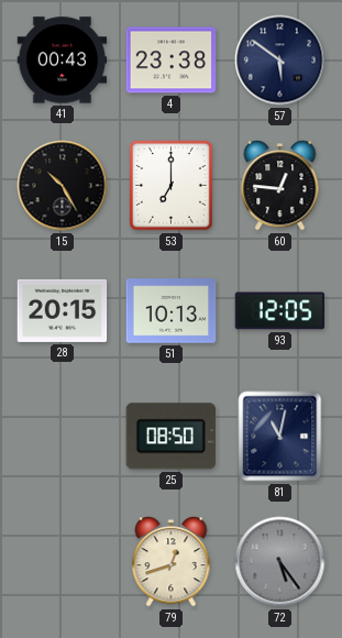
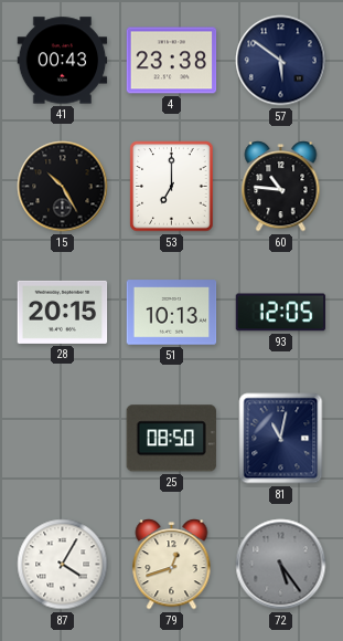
60: 12:46 -> 10:46
87: none -> 4:05
